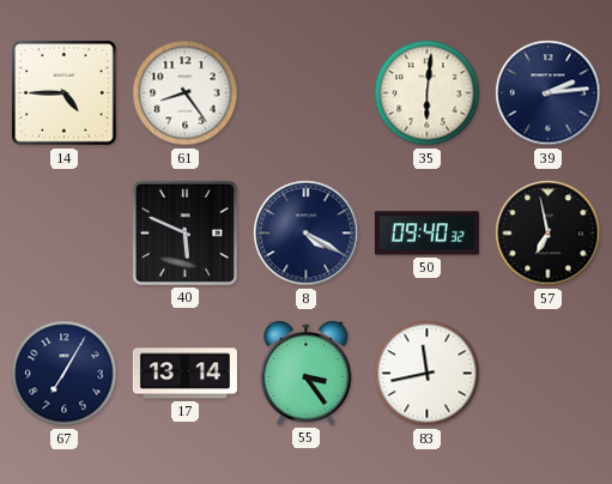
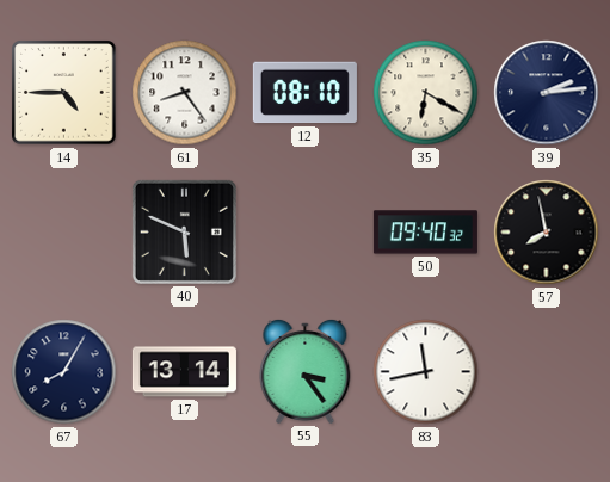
12: none -> 08:10
35: 6:01 -> 6:20
8: 4:20 -> none
57: 6:58 -> 7:58
67: 7:05 -> 8:05
